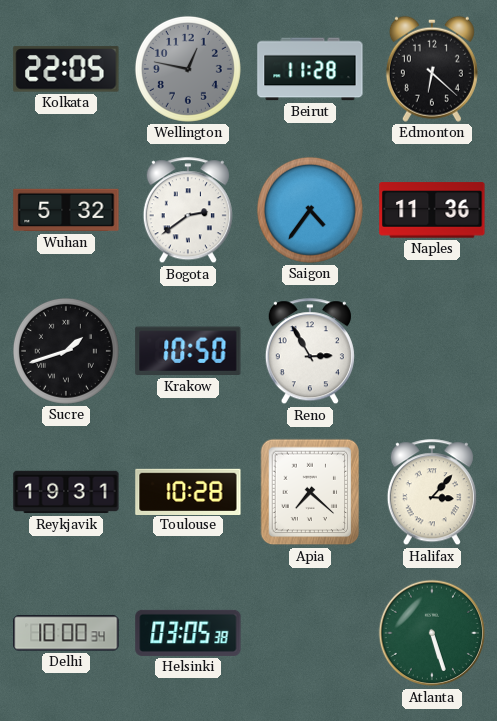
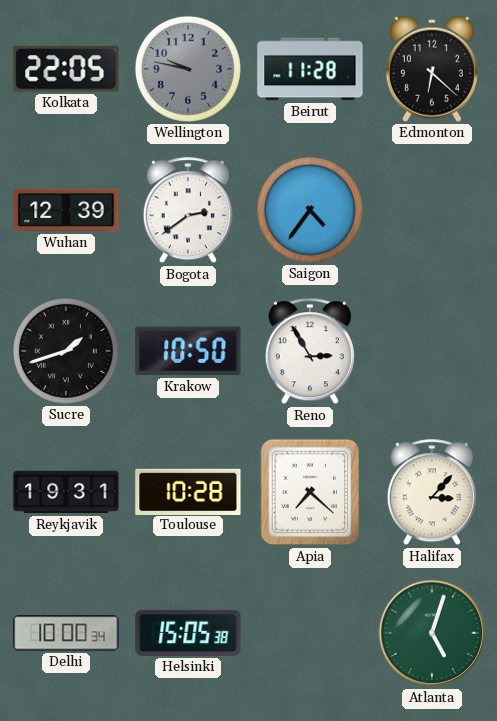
Wellington: 12:47 -> 9:47
Wuhan: 5:32 -> 12:39
Naples: 11:36 -> none
Helsinki: 03:05 -> 15:05
Atlanta: 5:27 -> 5:03
